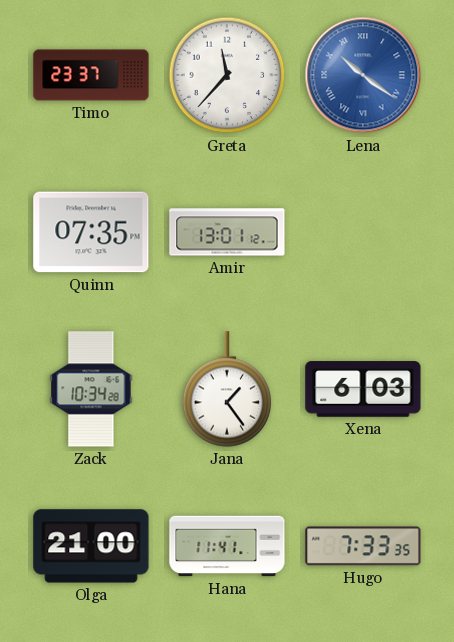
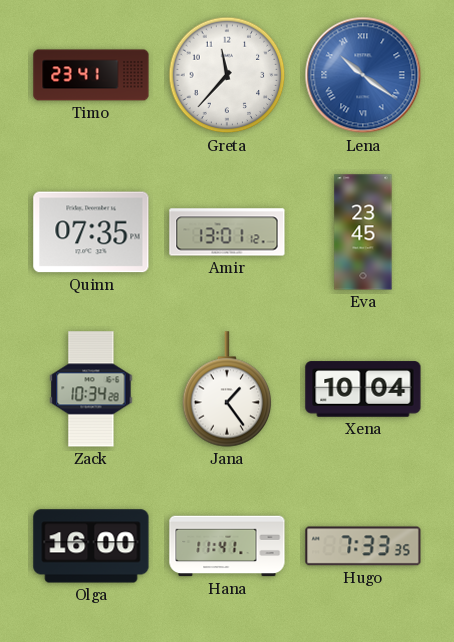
Timo: 23:37 -> 23:41
Eva: none -> 23:45
Xena: 6:03 -> 10:04
Olga: 21:00 -> 16:00
